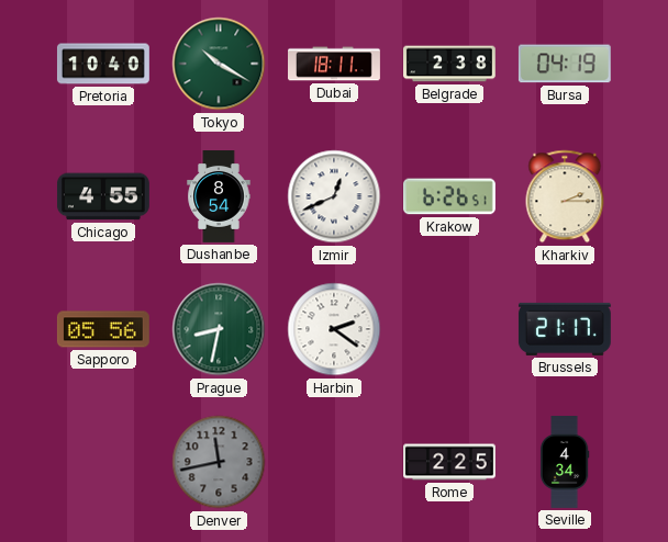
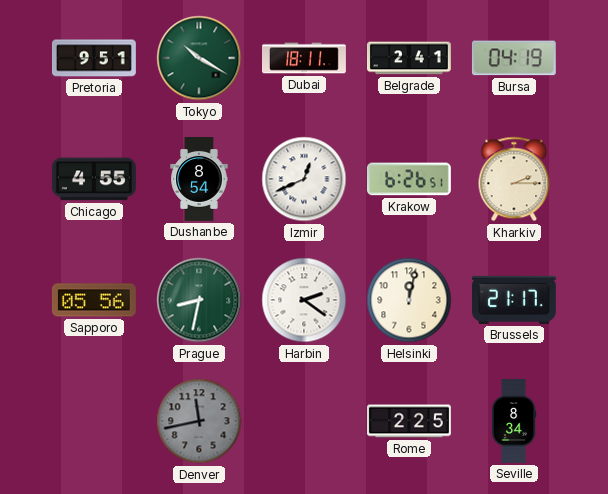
Pretoria: 10:40 -> 9:51
Belgrade: 2:38 -> 2:41
Helsinki: none -> 12:02
Seville: 4:34 -> 8:34
